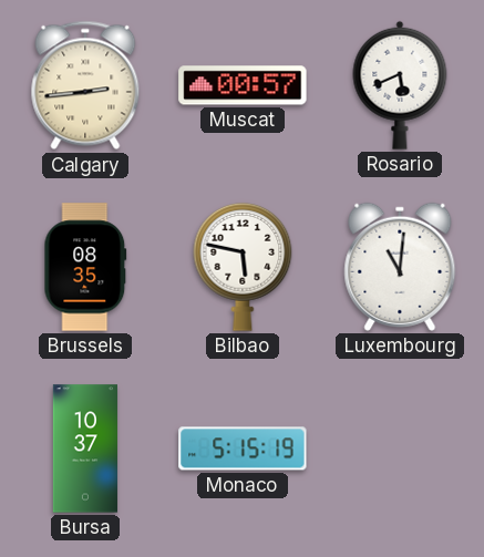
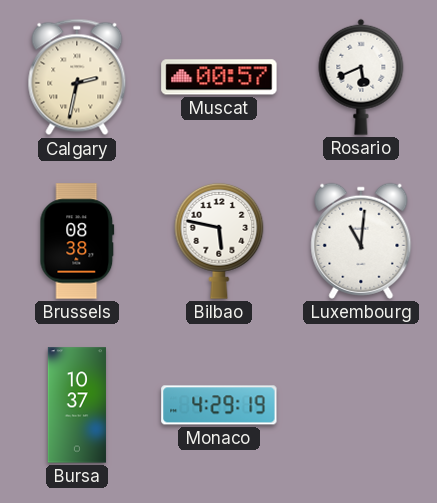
Calgary: 2:44 -> 2:32
Brussels: 08:35 -> 08:38
Monaco: 5:15 -> 4:29
